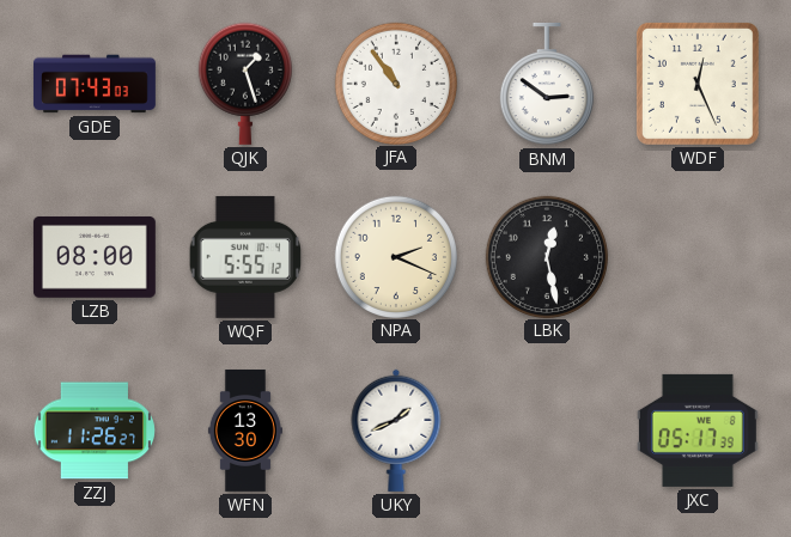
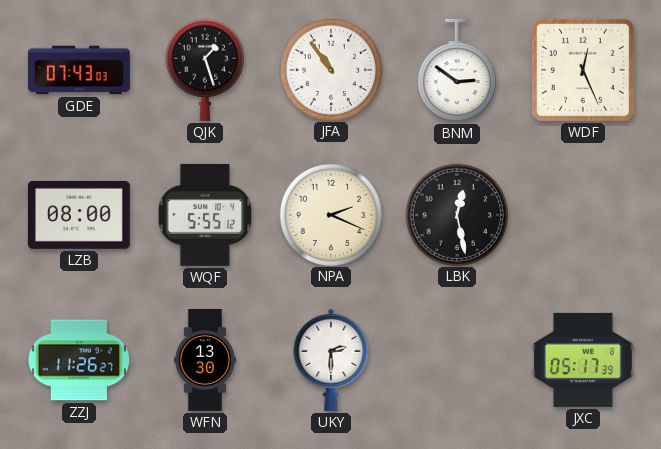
UKY: 1:41 -> 2:30
